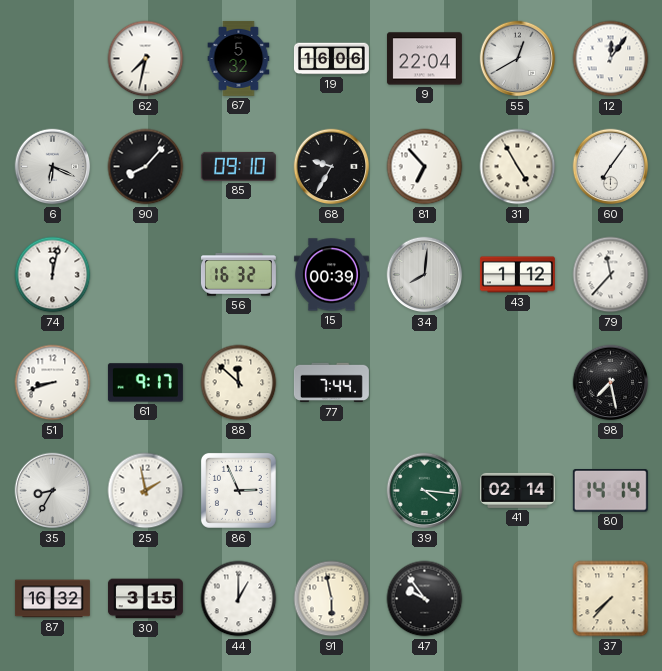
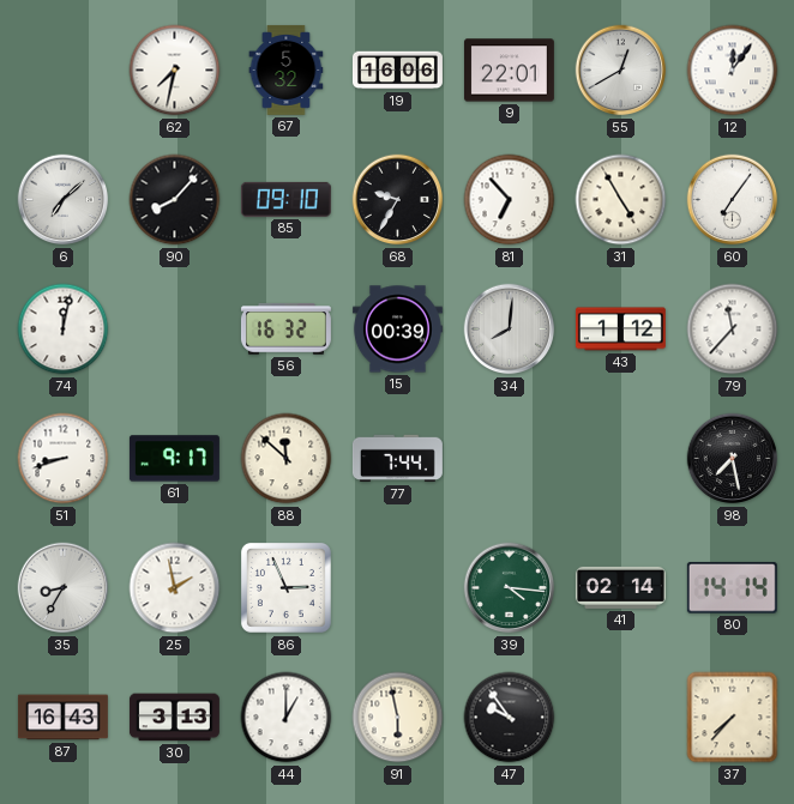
9: 22:04 -> 22:01
6: 6:19 -> 7:08
87: 16:32 -> 16:43
30: 3:15 -> 3:13
